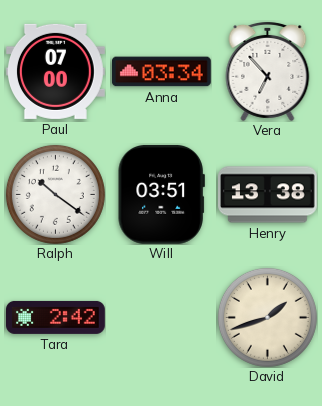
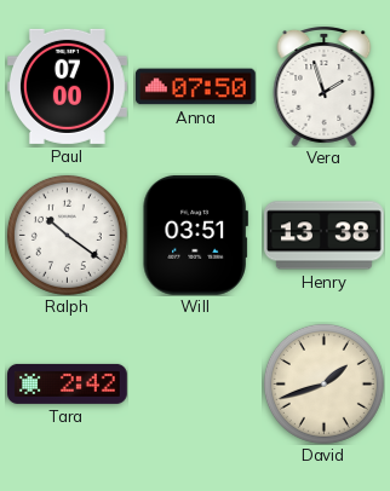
Anna: 03:34 -> 07:50
Vera: 6:53 -> 1:57
